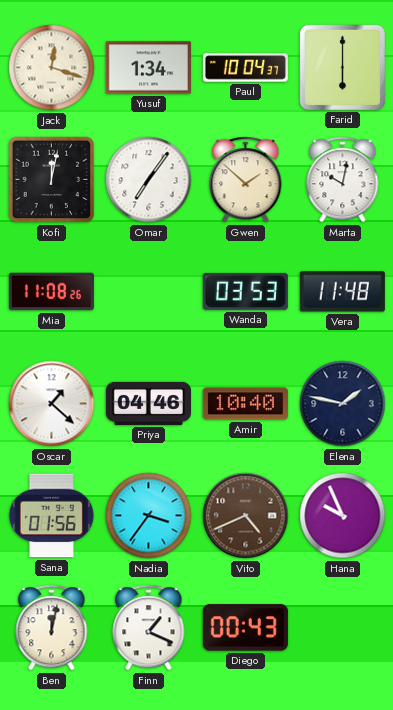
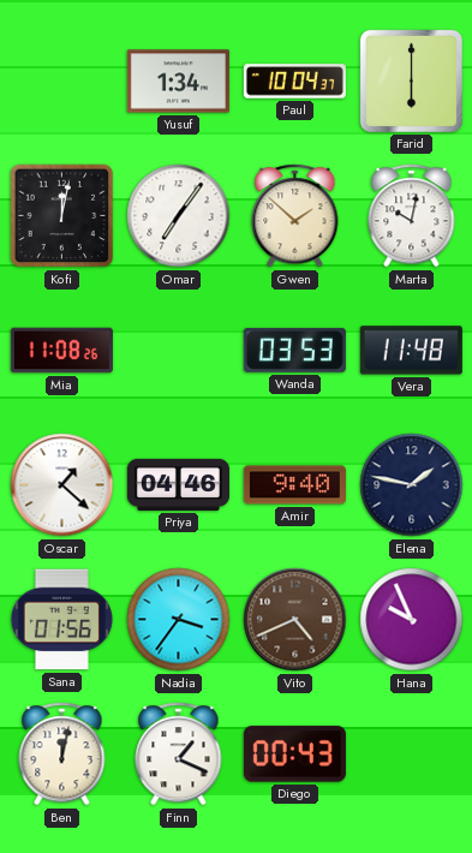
Jack: 12:18 -> none
Amir: 10:40 -> 9:40
